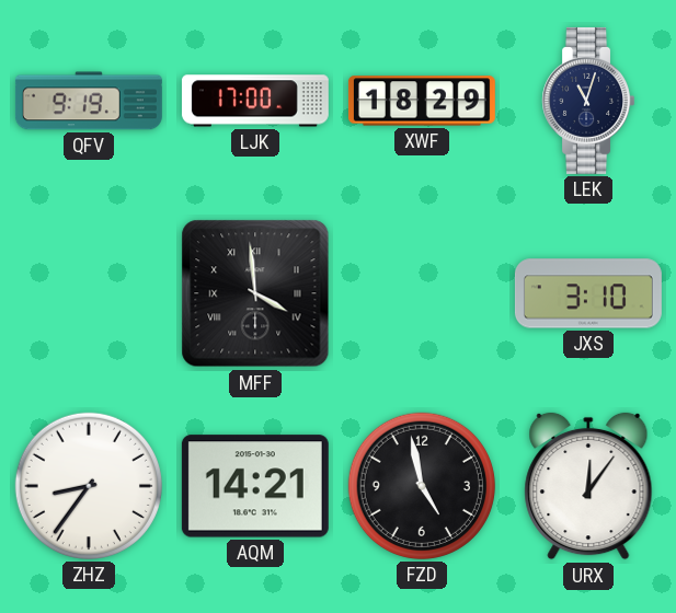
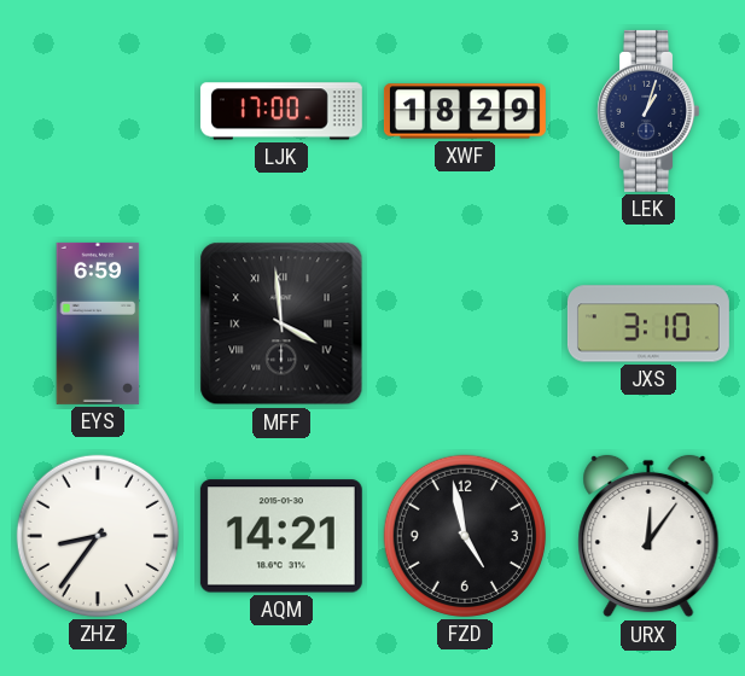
QFV: 9:19 -> none
LEK: 11:03 -> 1:03
EYS: none -> 6:59
